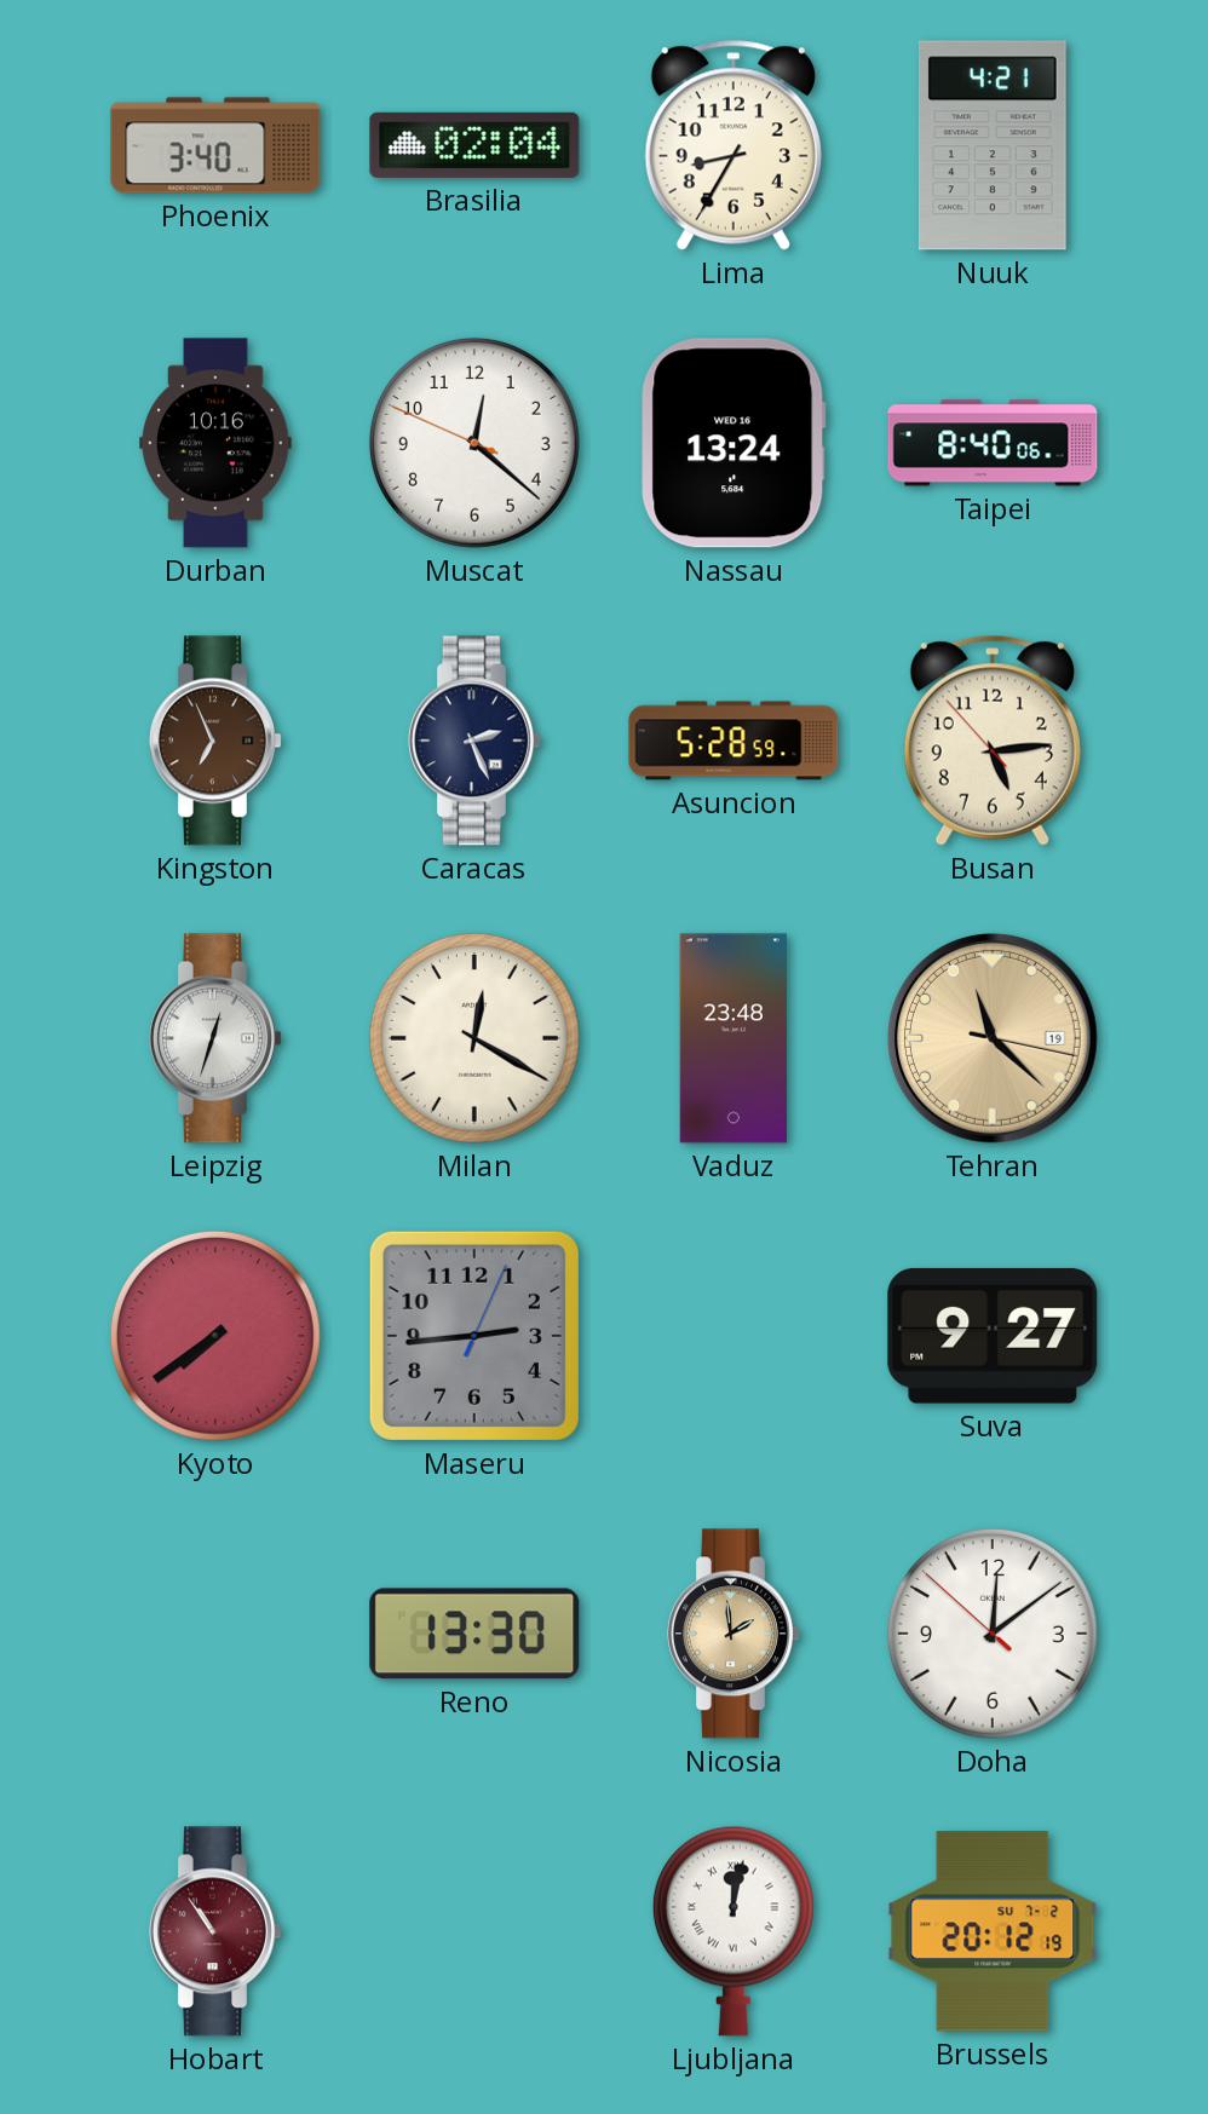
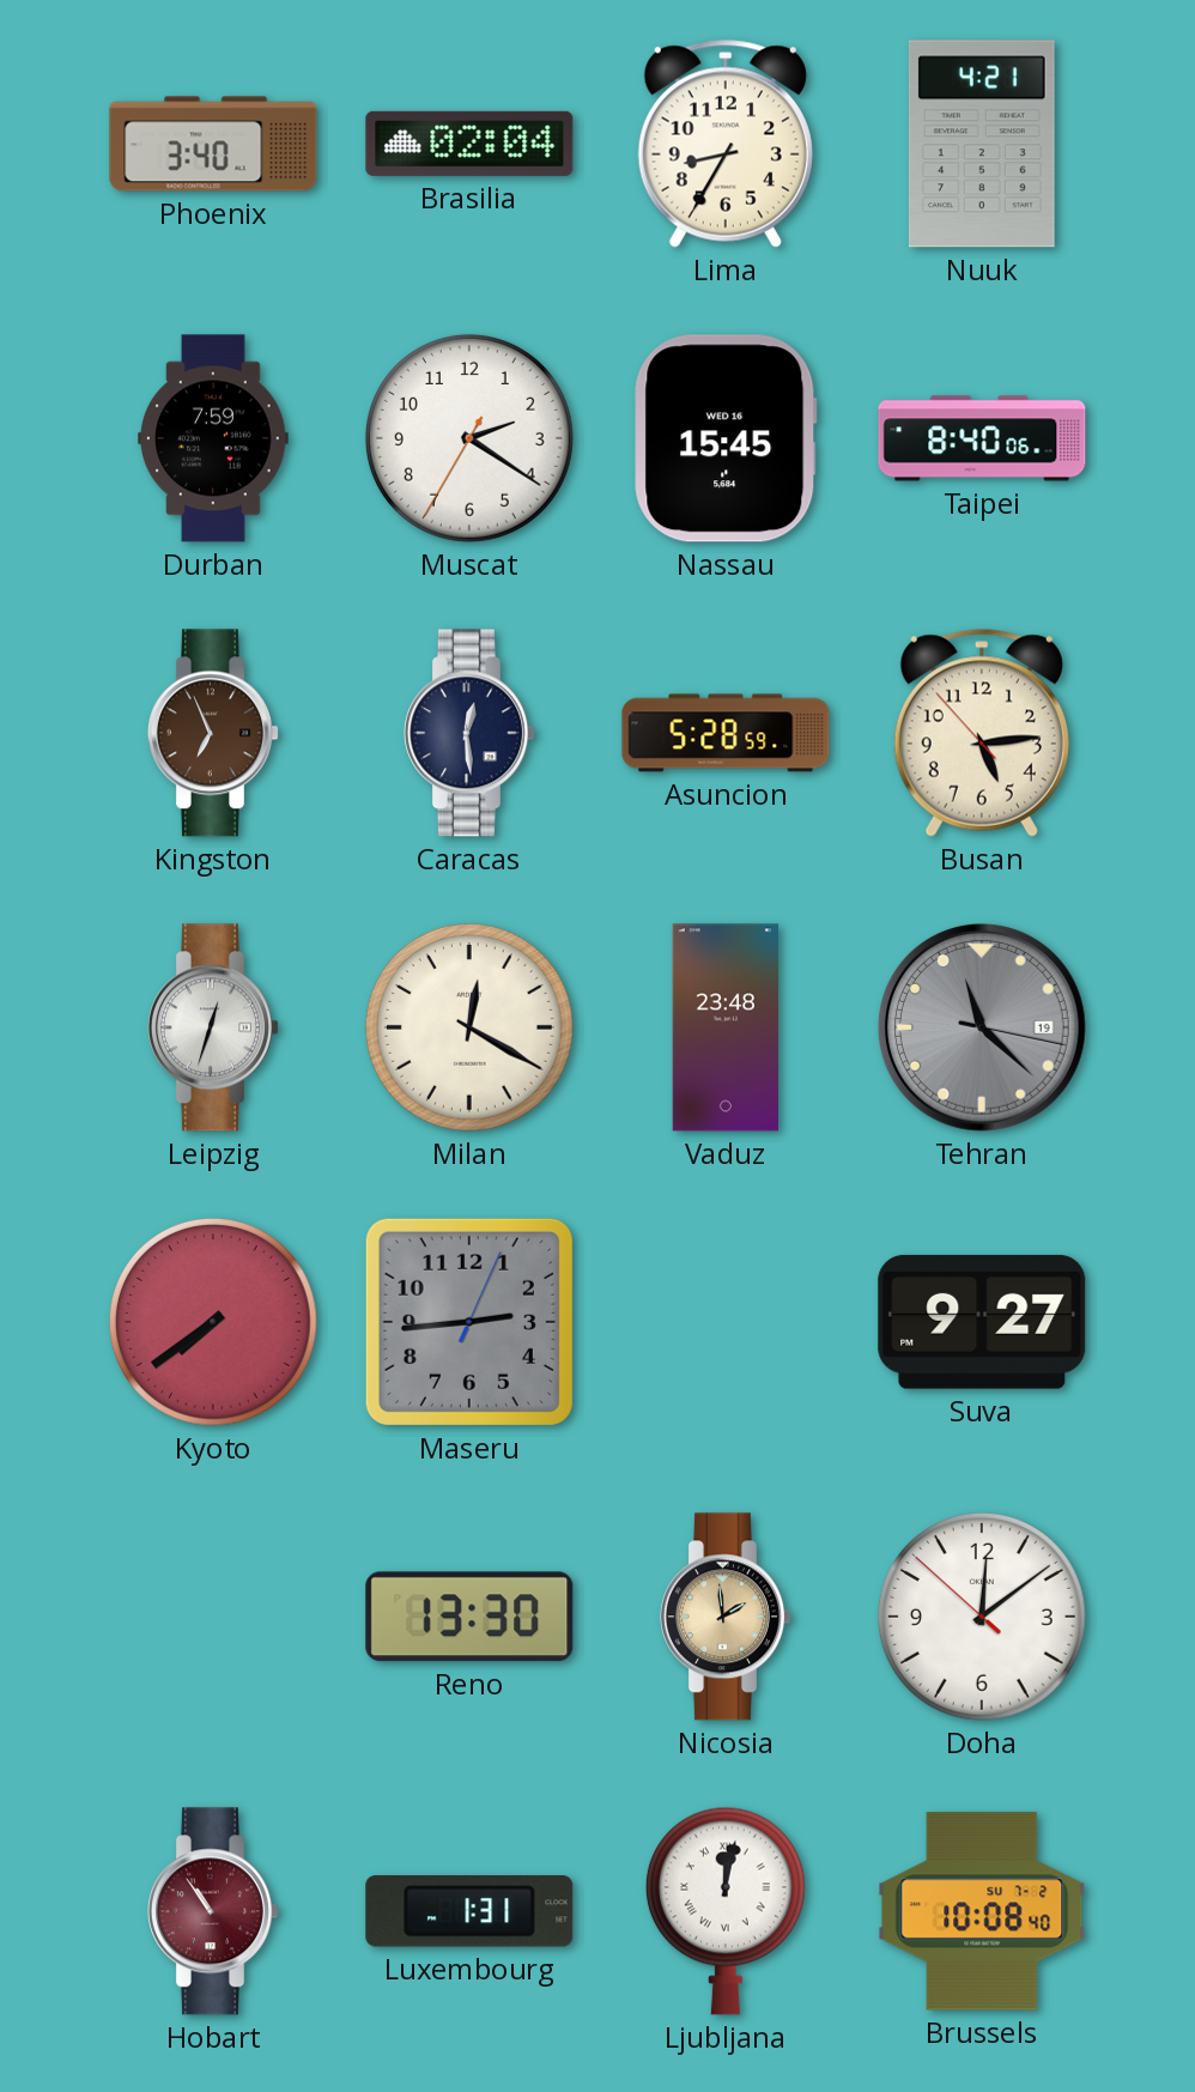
Durban: 10:16 -> 7:59
Muscat: 12:21 -> 2:20
Nassau: 13:24 -> 15:45
Caracas: 2:26 -> 12:29
Tehran dial: champagne -> grey
Luxembourg: none -> 1:31
Brussels: 20:12 -> 10:08
